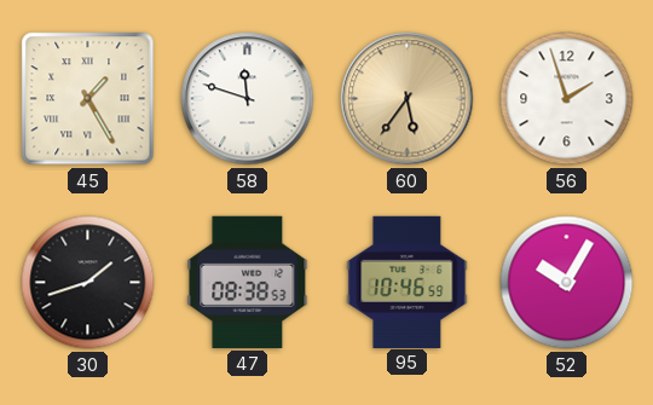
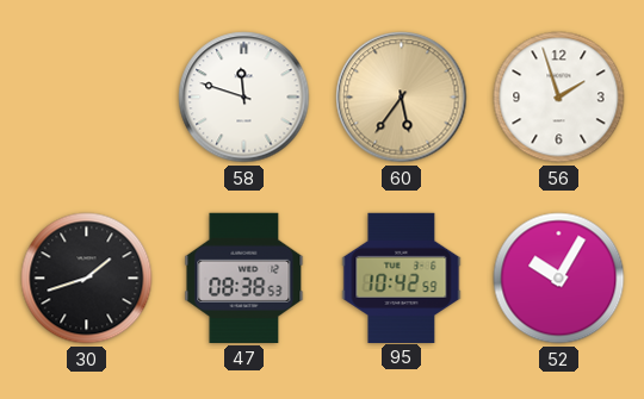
45: 1:25 -> none
95: 10:46 -> 10:42
